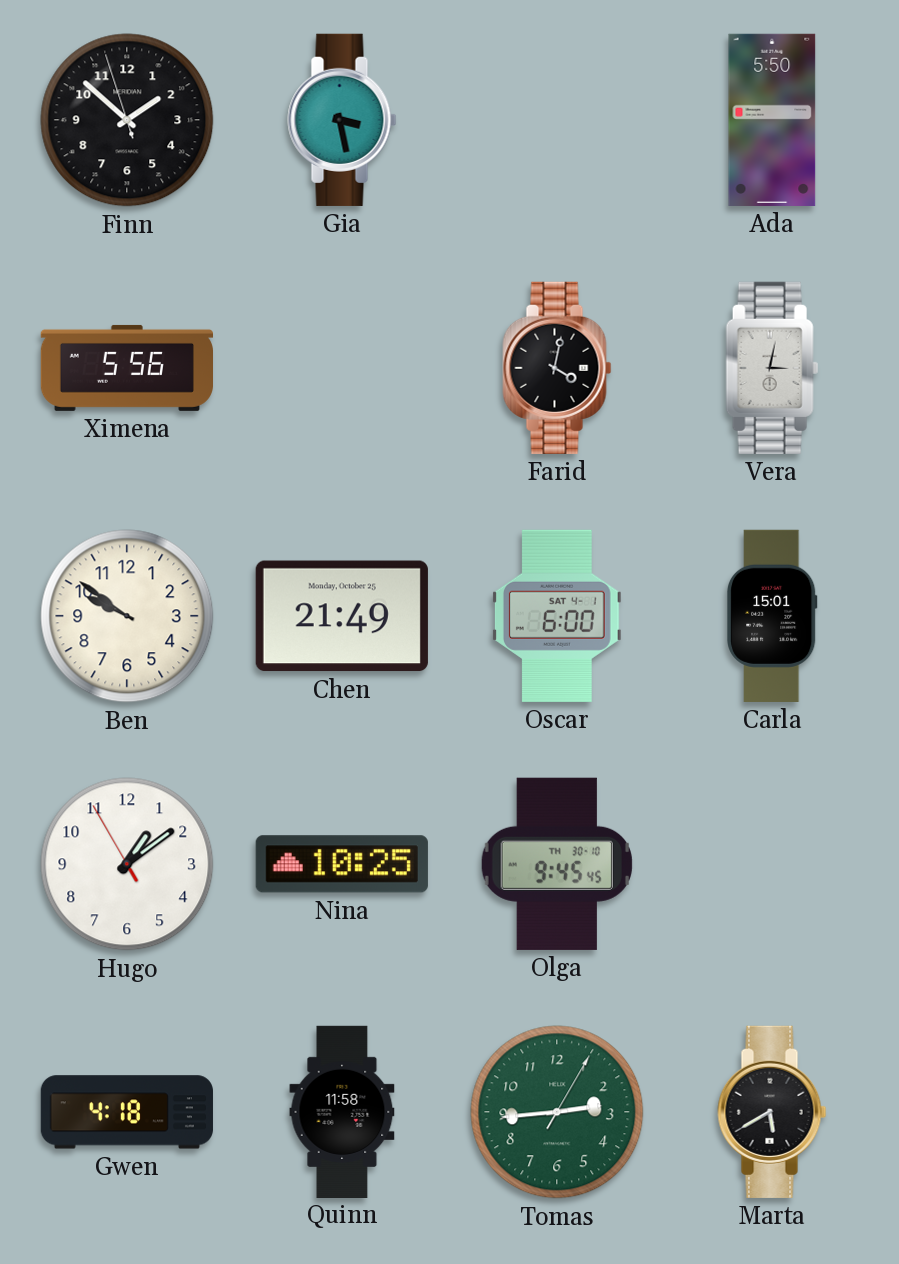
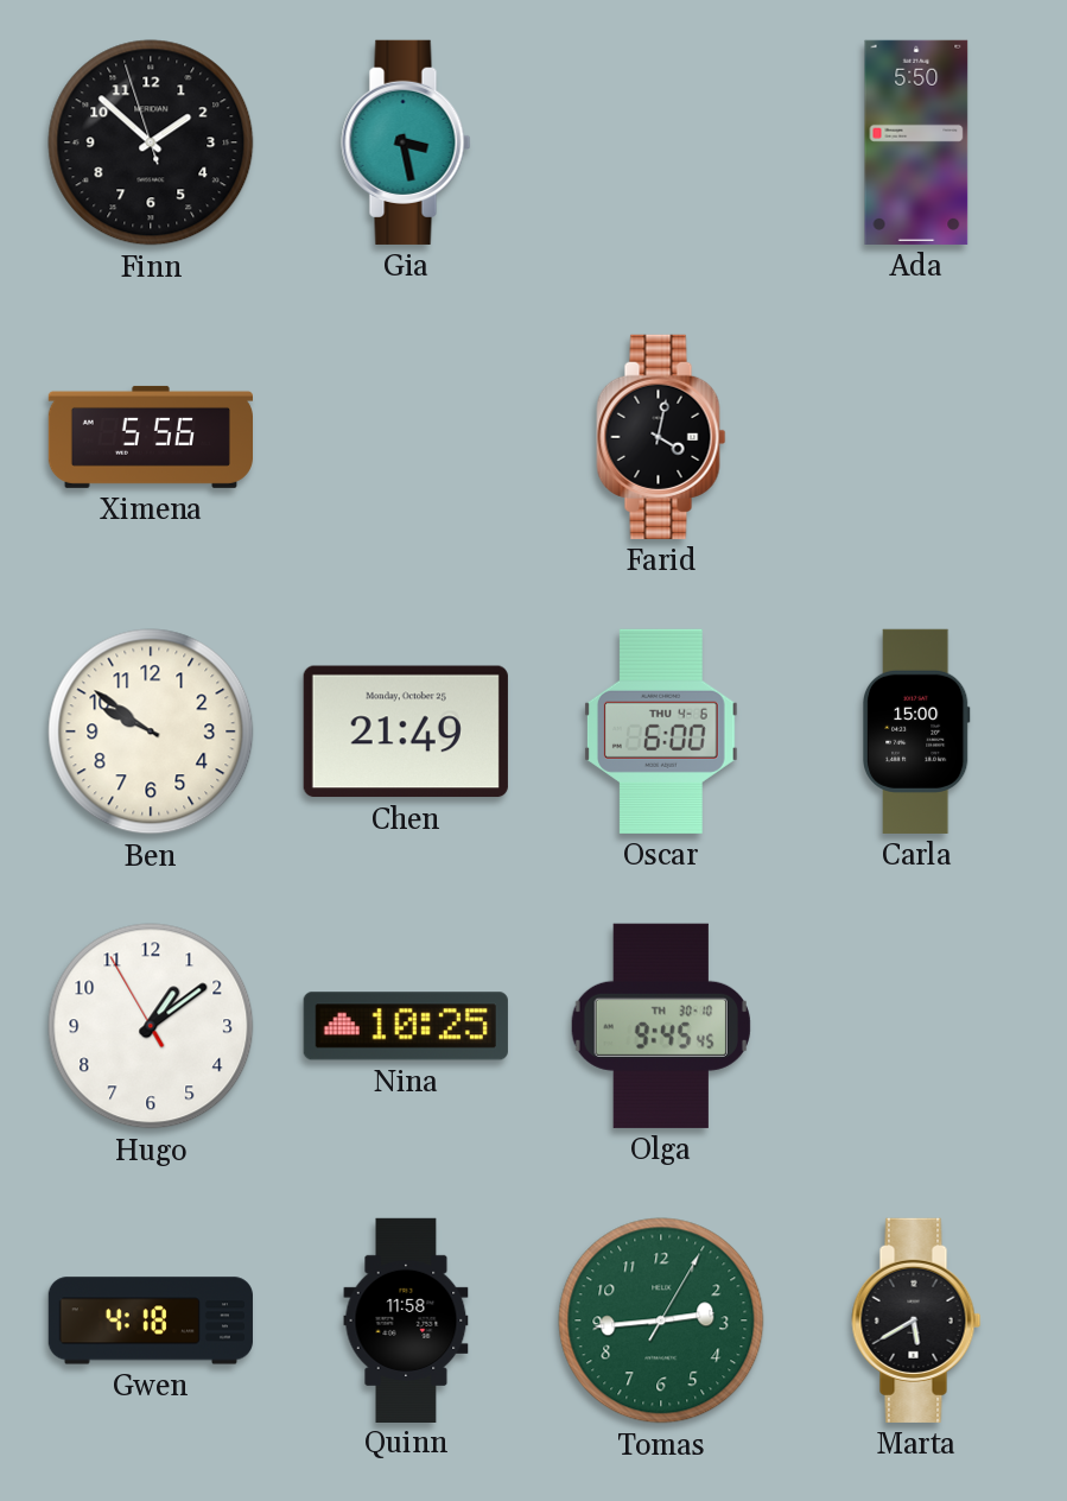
Vera: 3:02 -> none
Oscar date: SAT 4-1 -> THU 4-6
Carla: 15:01 -> 15:00
